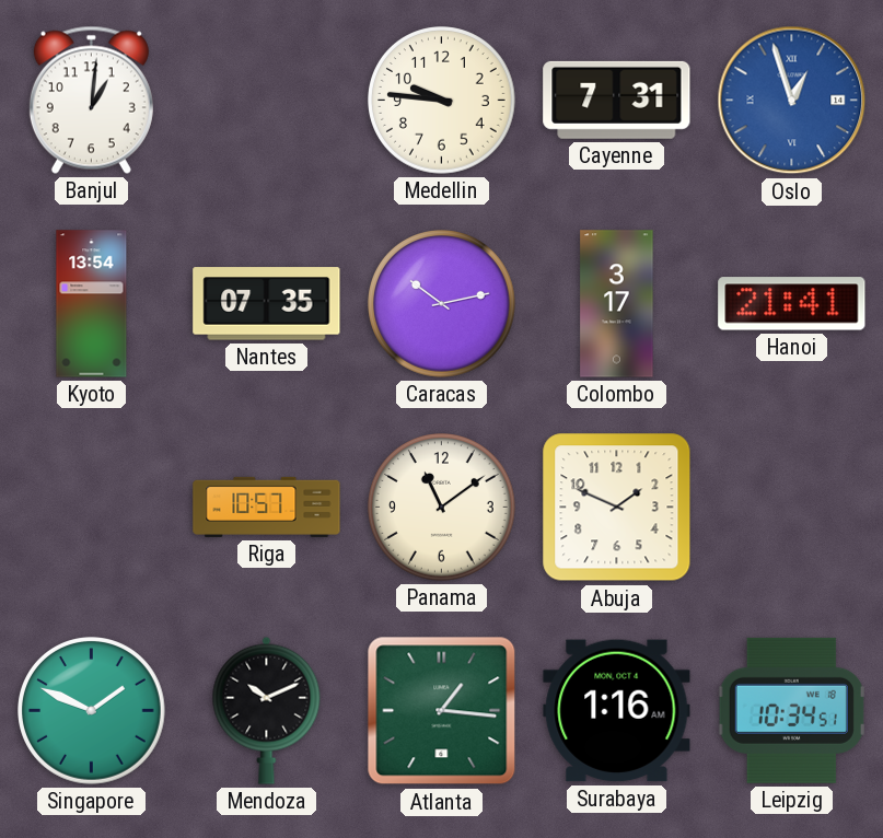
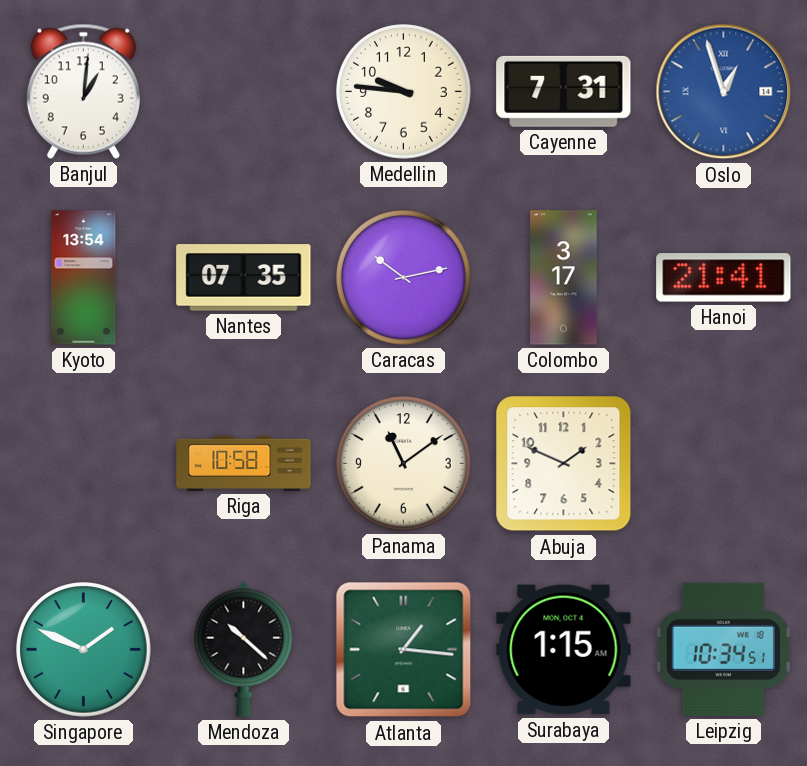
Riga: 10:57 -> 10:58
Mendoza: 10:11 -> 10:22
Surabaya: 1:16 -> 1:15
